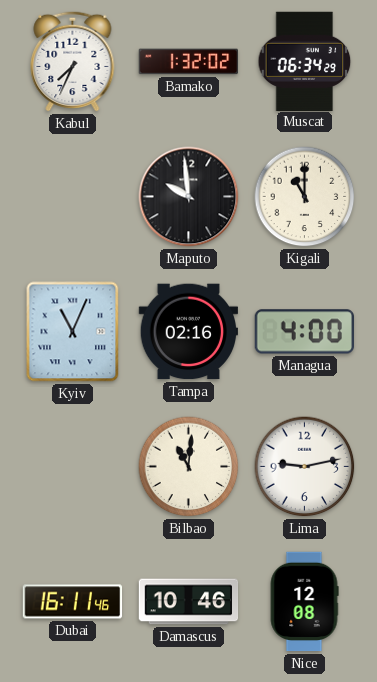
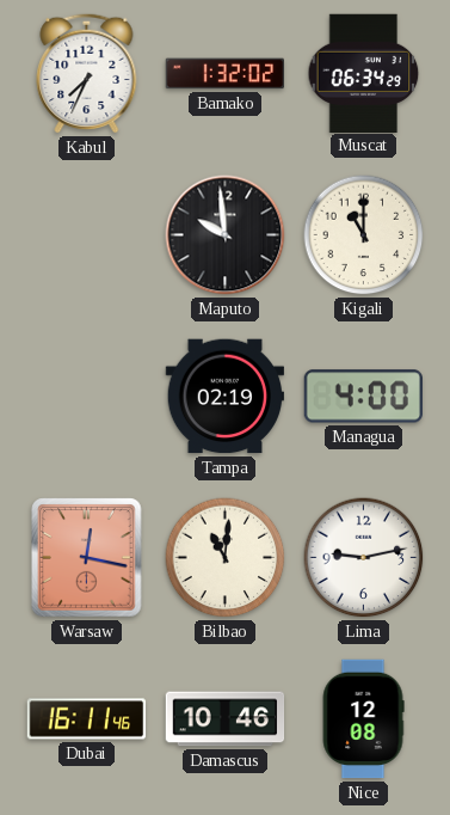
Kyiv: 11:04 -> none
Tampa: 02:16 -> 02:19
Warsaw: none -> 12:17
